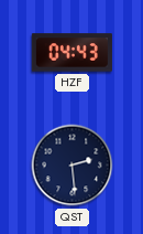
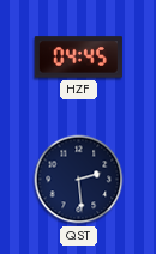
HZF: 04:43 -> 04:45
